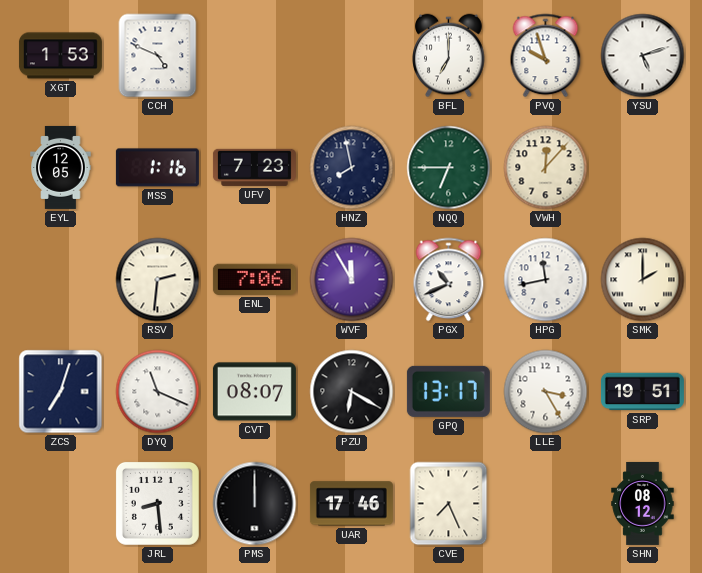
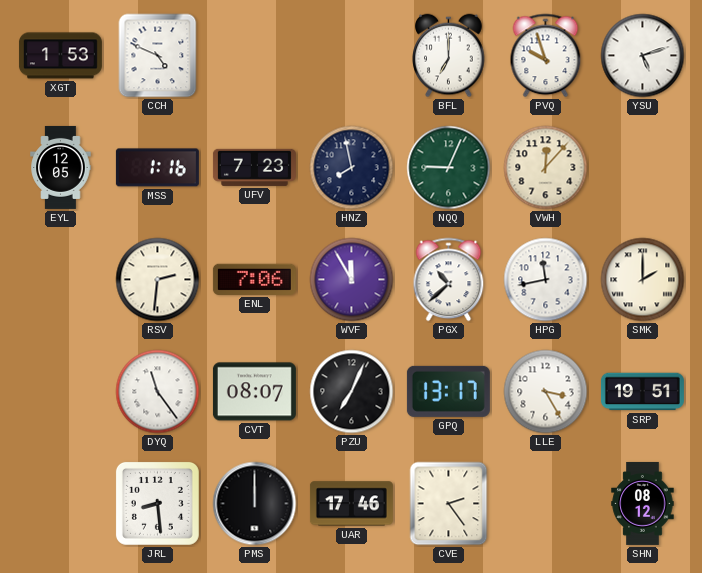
NQQ: 6:45 -> 9:04
PGX: 10:41 -> 10:38
ZCS: 7:03 -> none
DYQ: 11:19 -> 11:24
PZU: 6:20 -> 7:04
CVE: 7:26 -> 2:24
